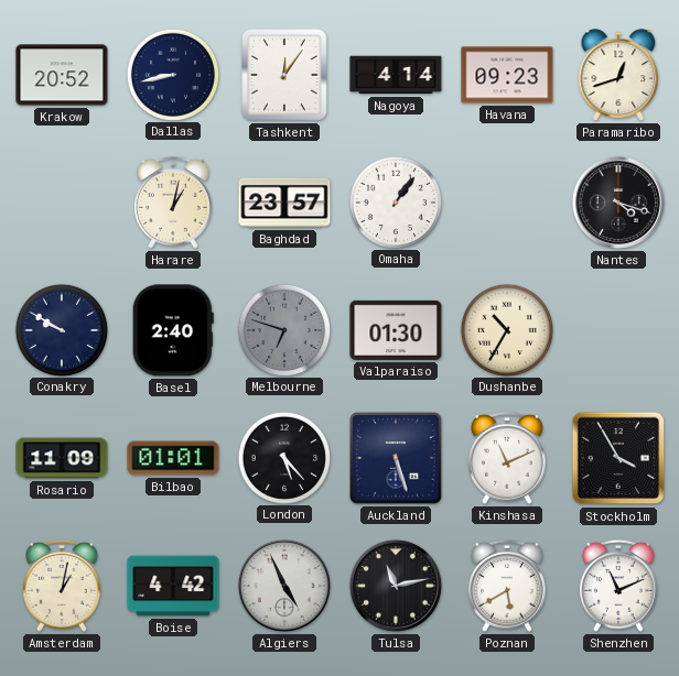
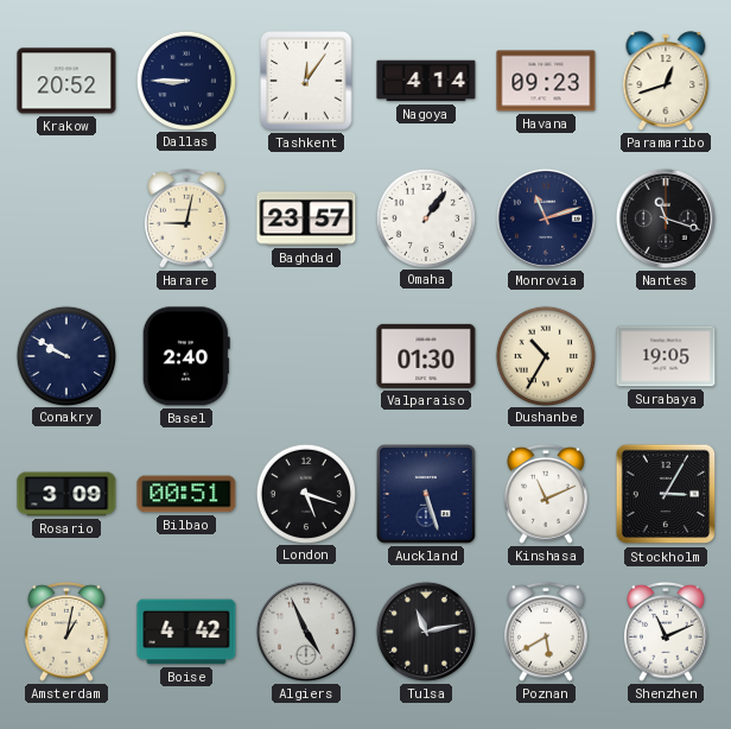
Dallas: 8:43 -> 8:45
Harare: 1:02 -> 9:02
Monrovia: none -> 11:12
Nantes: 4:18 -> 11:18
Melbourne: 6:48 -> none
Surabaya: none -> 19:05
Rosario: 11:09 -> 3:09
Bilbao: 01:01 -> 00:51
London: 5:23 -> 5:18
Stockholm: 3:55 -> 3:05
